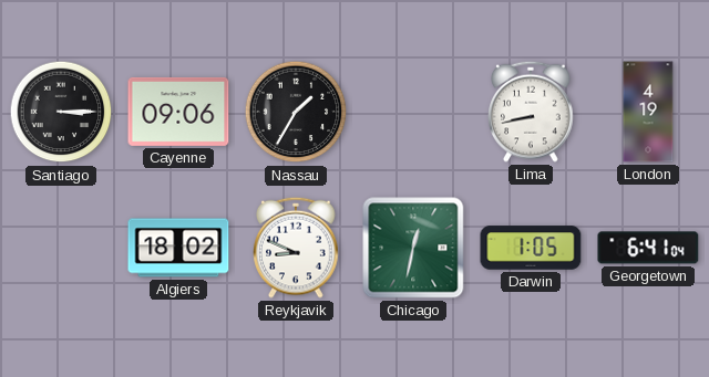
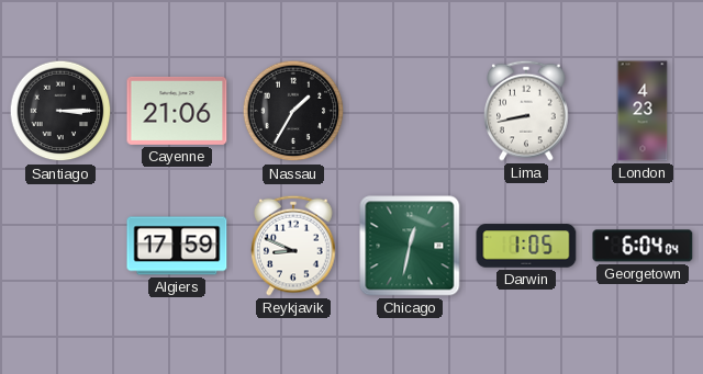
Cayenne: 09:06 -> 21:06
London: 4:19 -> 4:23
Algiers: 18:02 -> 17:59
Georgetown: 6:41 -> 6:04
